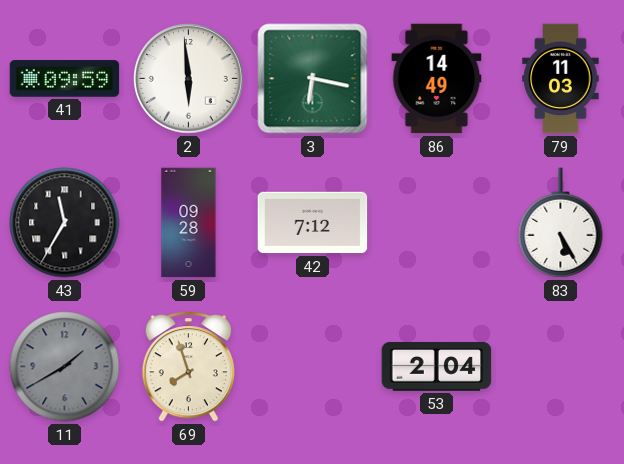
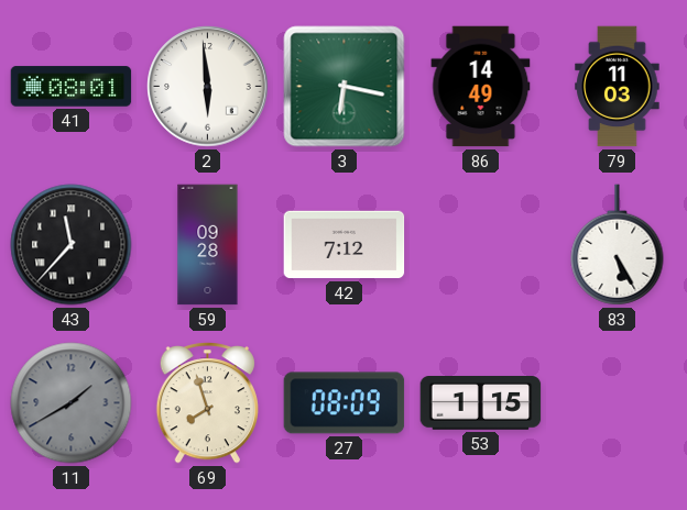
41: 09:59 -> 08:01
43: 11:35 -> 11:37
27: none -> 08:09
53: 2:04 -> 1:15
